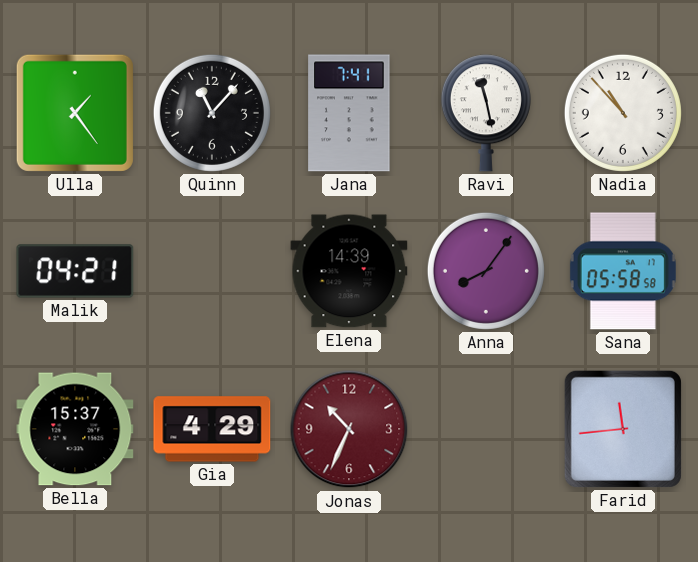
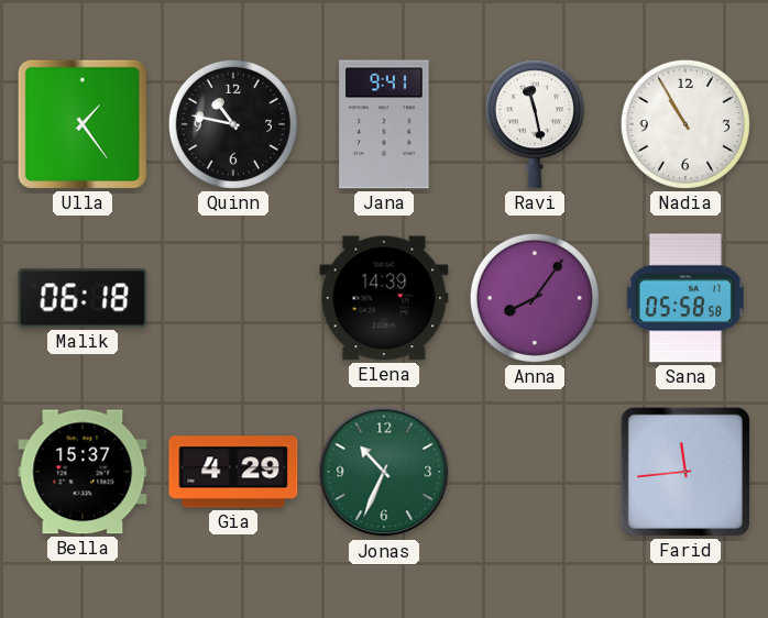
Quinn: 11:07 -> 10:47
Jana: 7:41 -> 9:41
Nadia: 10:53 -> 10:55
Malik: 04:21 -> 06:18
Jonas dial: burgundy -> green
